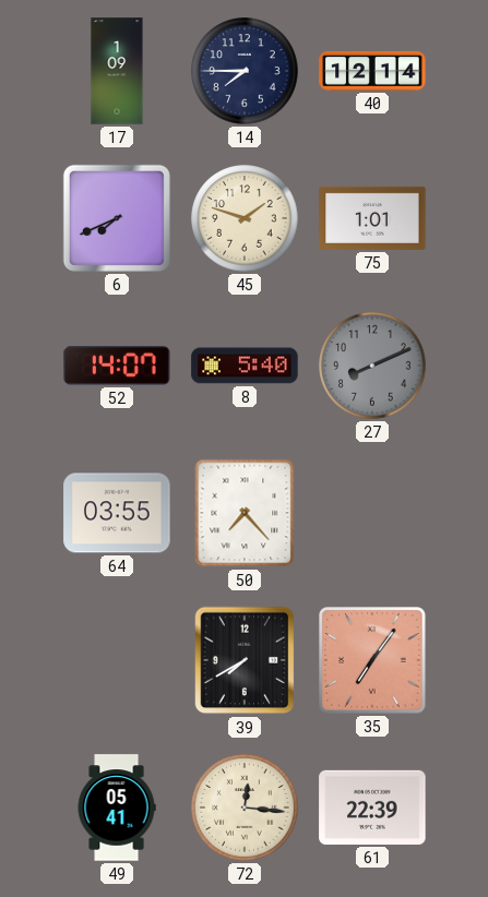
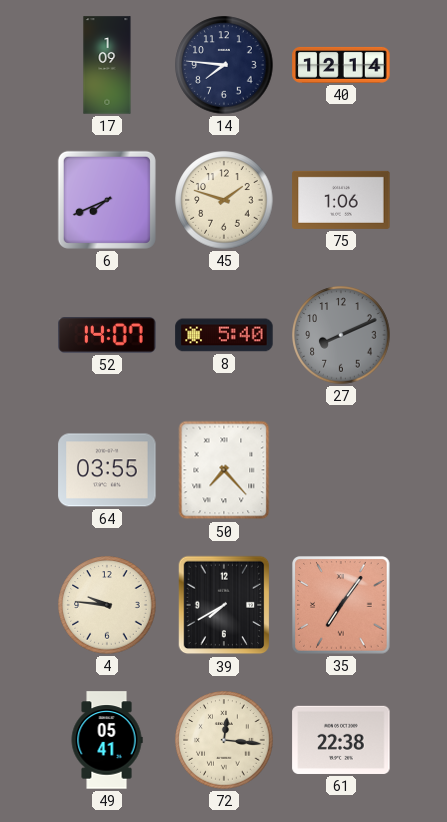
14: 7:45 -> 7:46
75: 1:01 -> 1:06
4: none -> 9:46
61: 22:39 -> 22:38
